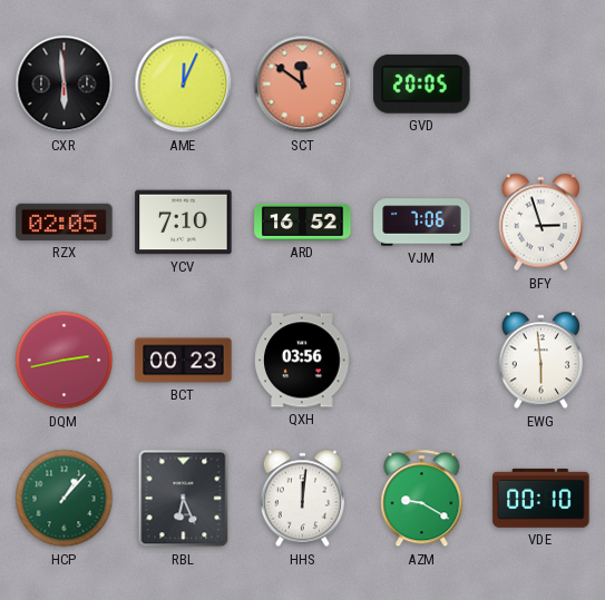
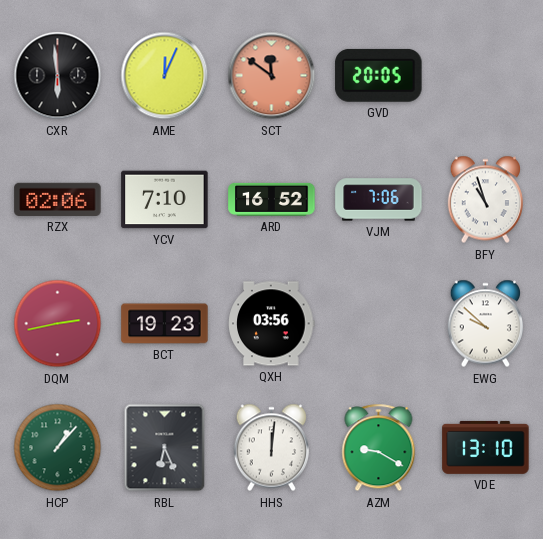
RZX: 02:05 -> 02:06
BFY: 2:57 -> 10:57
BCT: 00:23 -> 19:23
EWG: 5:59 -> 9:52
VDE: 00:10 -> 13:10
